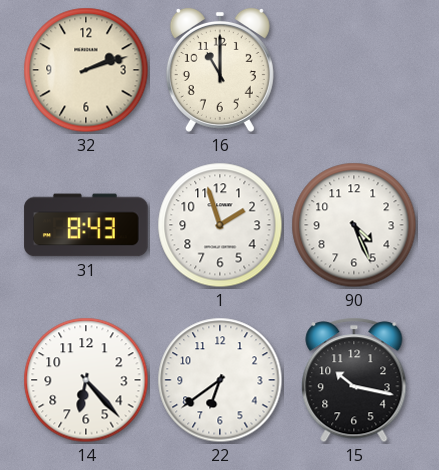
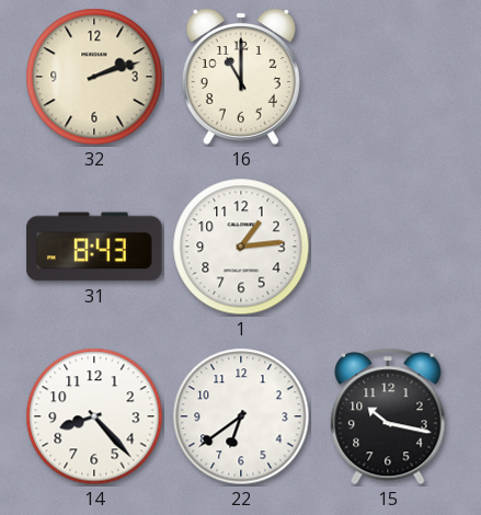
1: 1:57 -> 1:14
90: 4:26 -> none
14: 6:23 -> 8:23
